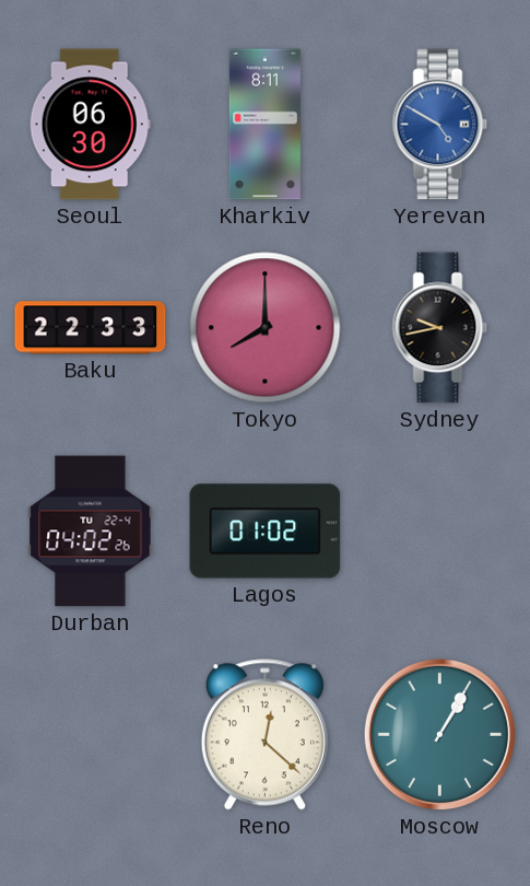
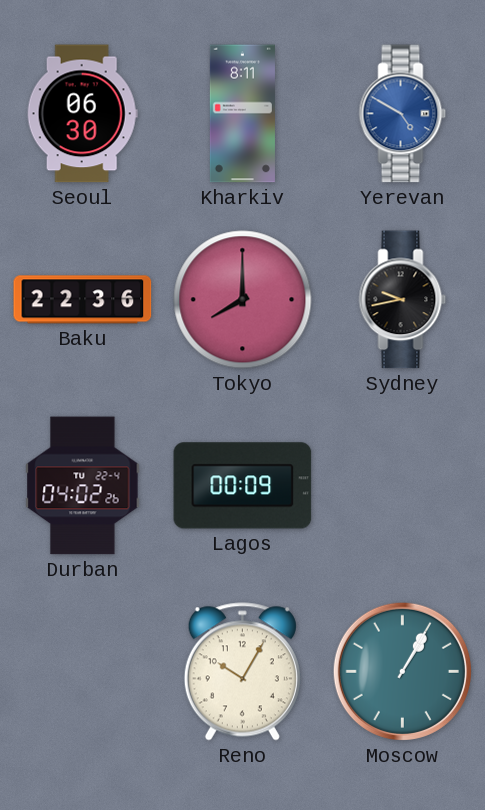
Baku: 22:33 -> 22:36
Lagos: 01:02 -> 00:09
Reno: 12:22 -> 10:05
